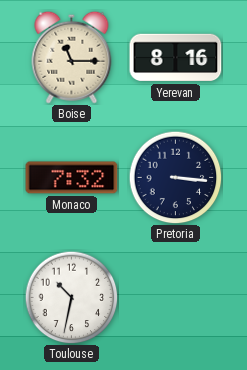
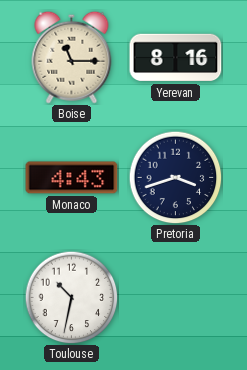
Monaco: 7:32 -> 4:43
Pretoria: 3:16 -> 3:42
